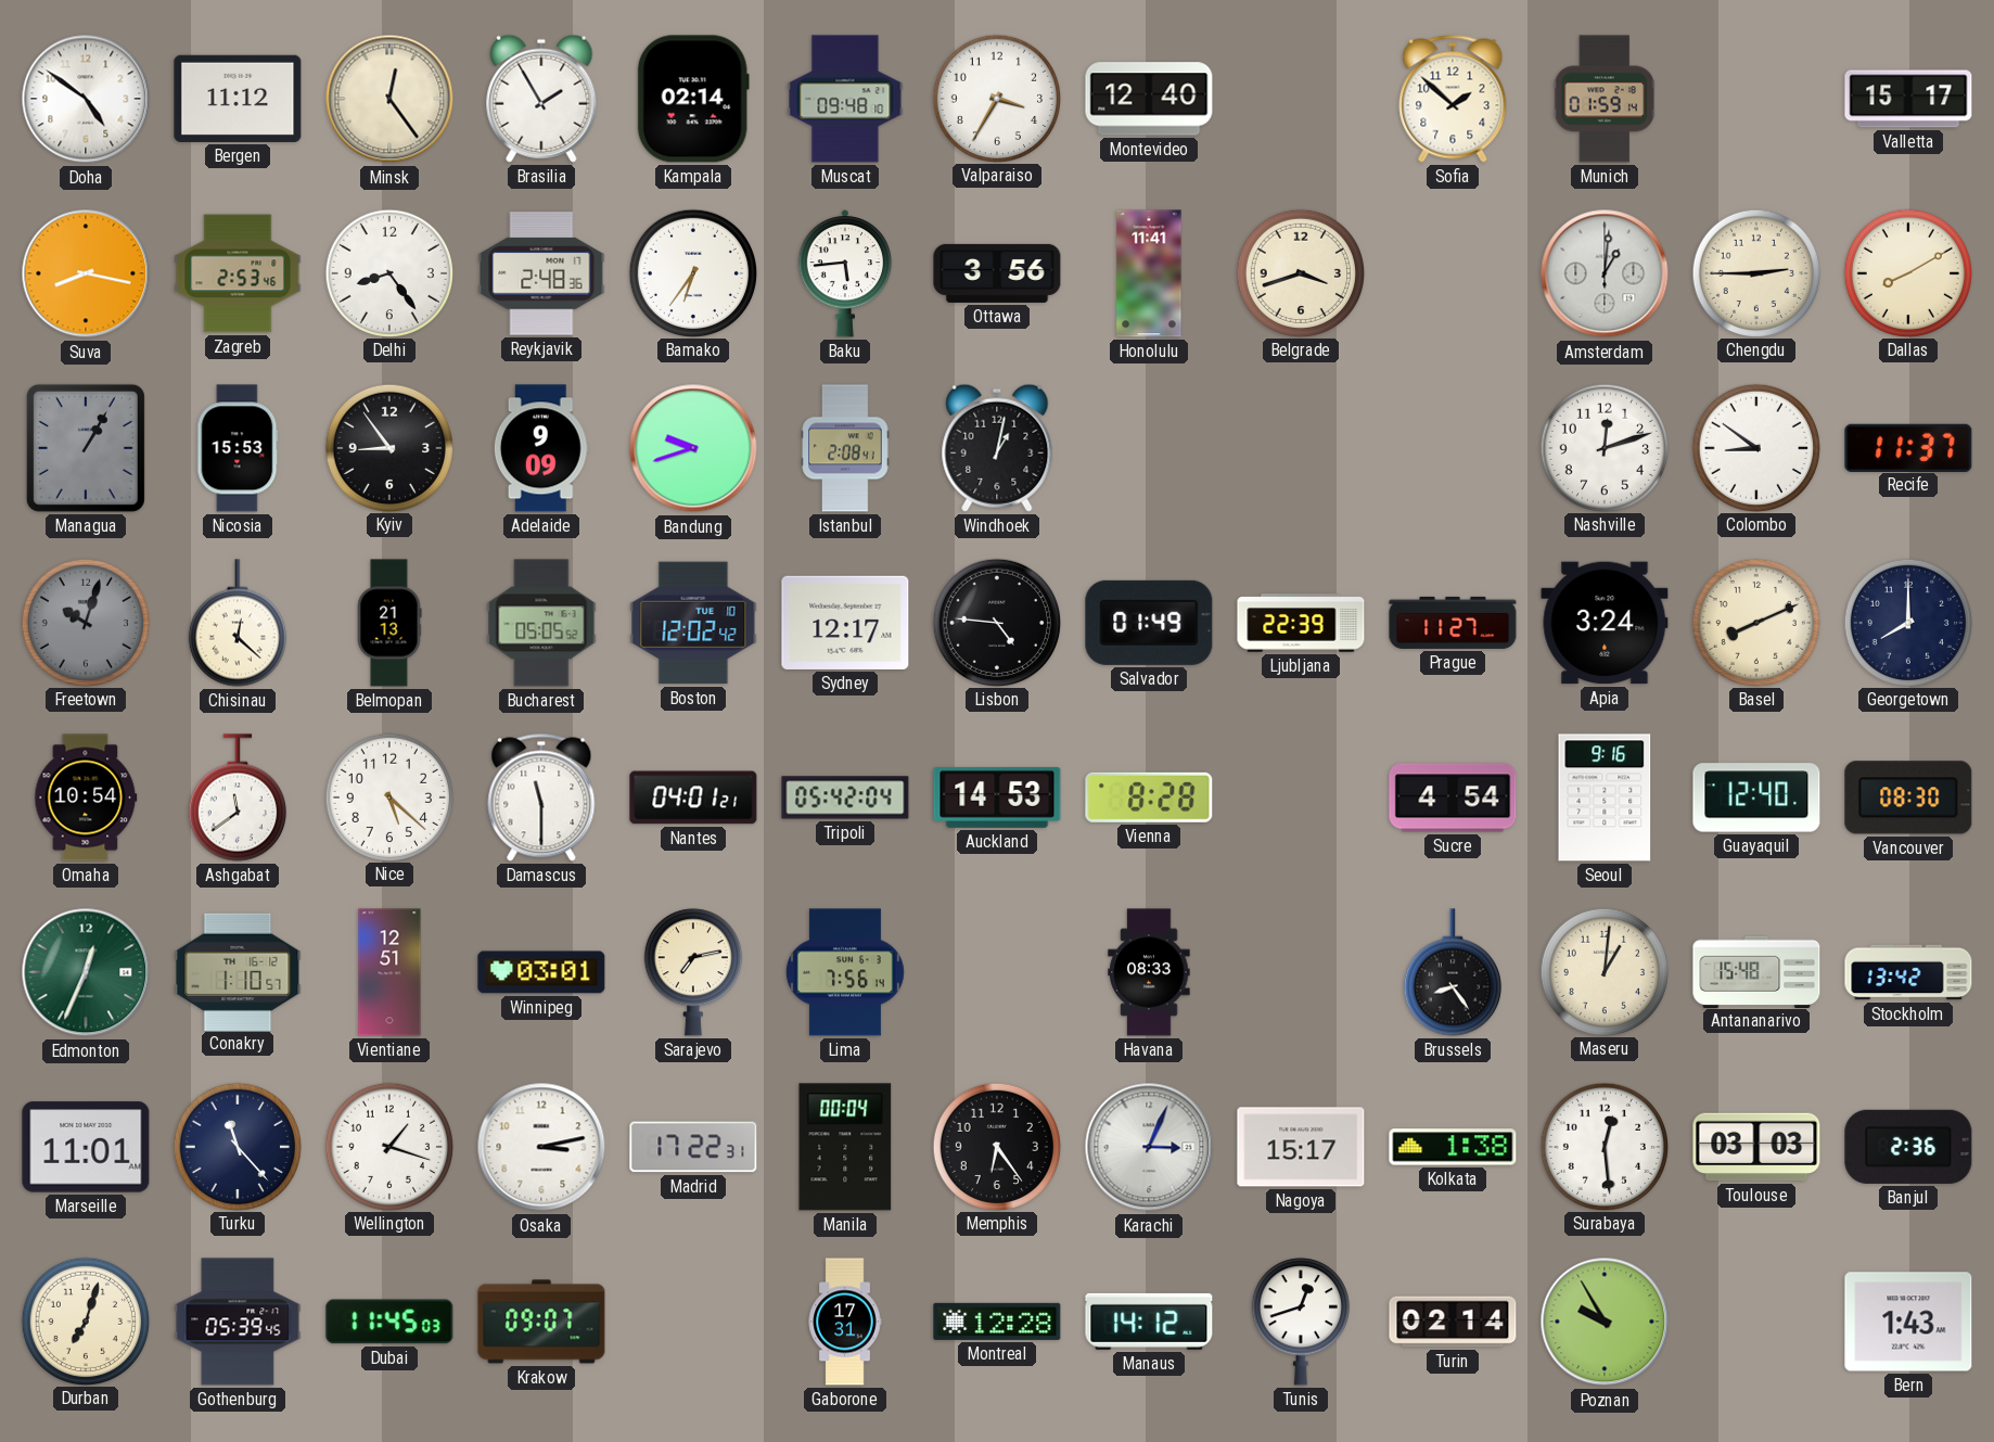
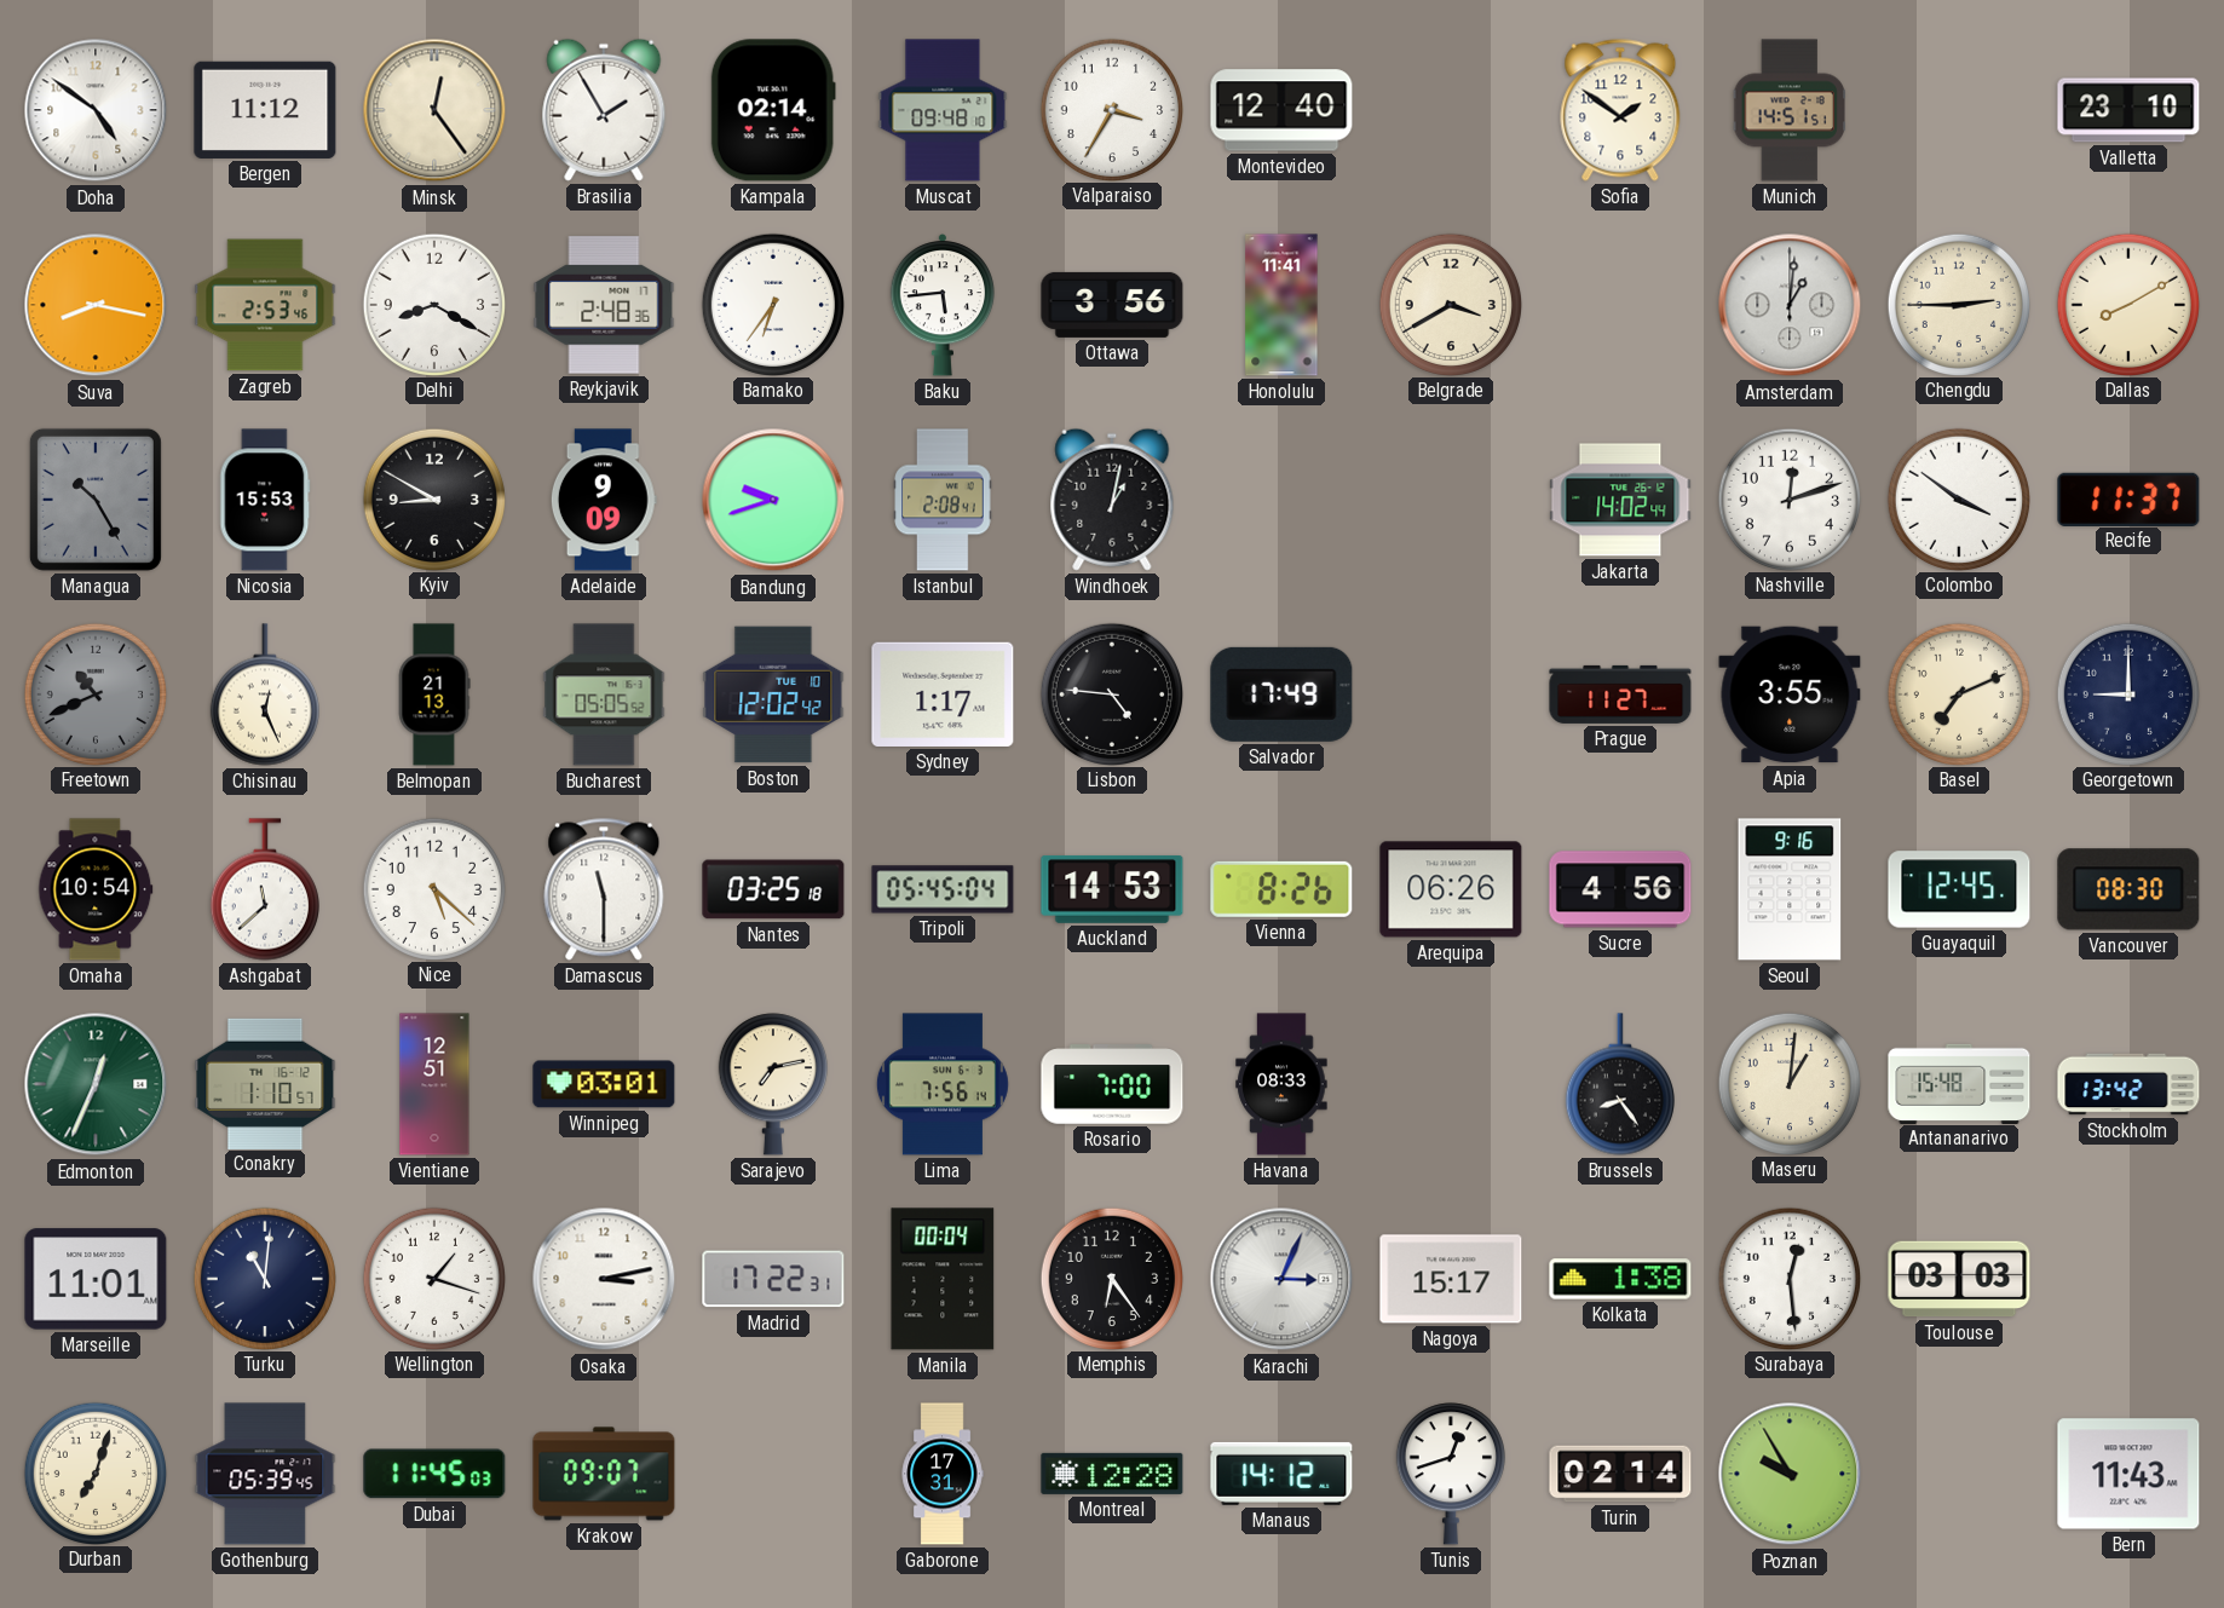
Sofia: 1:52 -> 1:51
Munich: 01:59 -> 14:51
Valletta: 15:17 -> 23:10
Delhi: 8:24 -> 8:20
Belgrade: 3:42 -> 3:40
Managua: 1:05 -> 10:25
Kyiv: 8:54 -> 8:50
Jakarta: none -> 14:02
Colombo: 8:51 -> 3:51
Freetown: 10:03 -> 10:41
Chisinau: 12:22 -> 12:26
Sydney: 12:17 -> 1:17
Salvador: 01:49 -> 17:49
Ljubljana: 22:39 -> none
Apia: 3:24 -> 3:55
Basel: 8:11 -> 7:11
Georgetown: 8:00 -> 9:00
Ashgabat: 11:39 -> 11:38
Nantes: 04:01 -> 03:25
Tripoli: 05:42 -> 05:45
Vienna: 8:28 -> 8:26
Arequipa: none -> 06:26
Sucre: 4:54 -> 4:56
Guayaquil: 12:40 -> 12:45
Rosario: none -> 7:00
Turku: 11:23 -> 11:01
Banjul: 2:36 -> none
Bern: 1:43 -> 11:43
